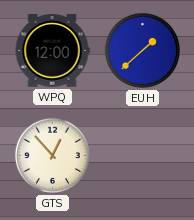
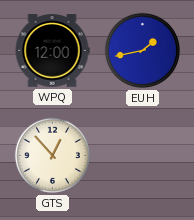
EUH: 1:38 -> 1:43
